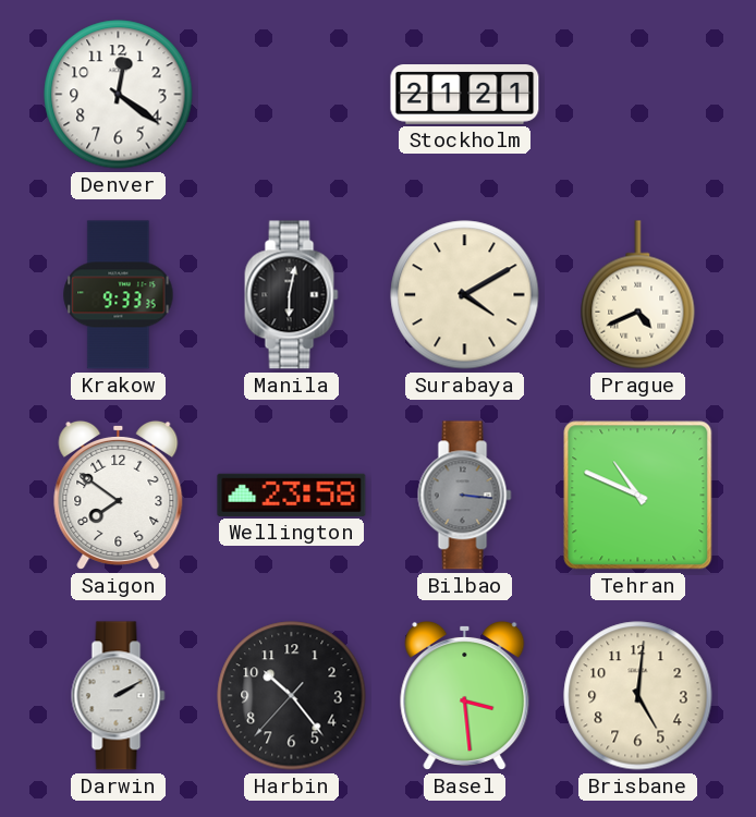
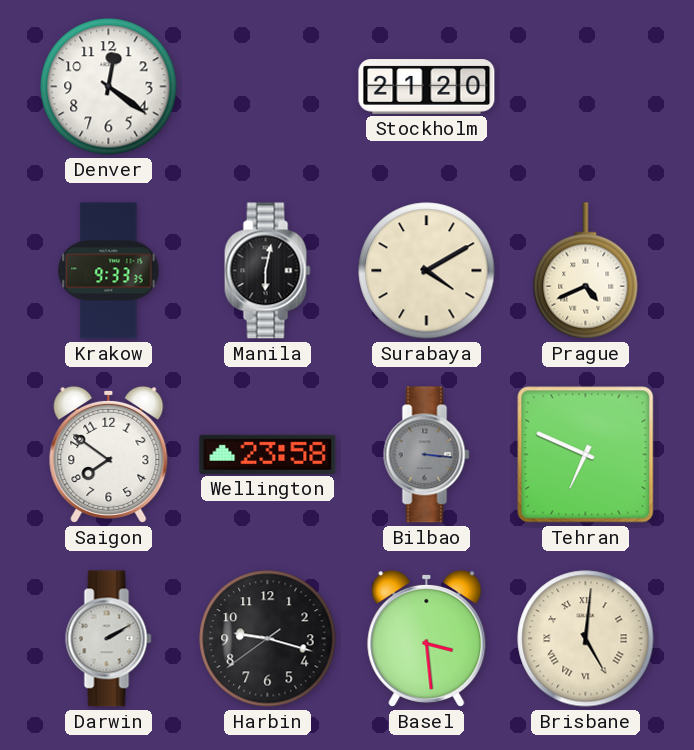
Stockholm: 21:21 -> 21:20
Tehran: 10:49 -> 6:49
Harbin: 10:23 -> 9:17
Brisbane numerals: Arabic -> Roman
